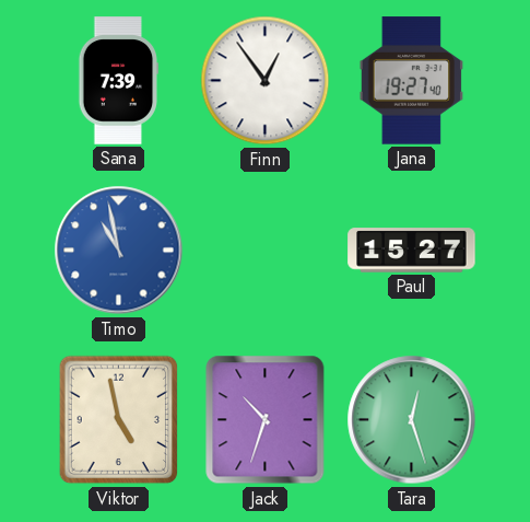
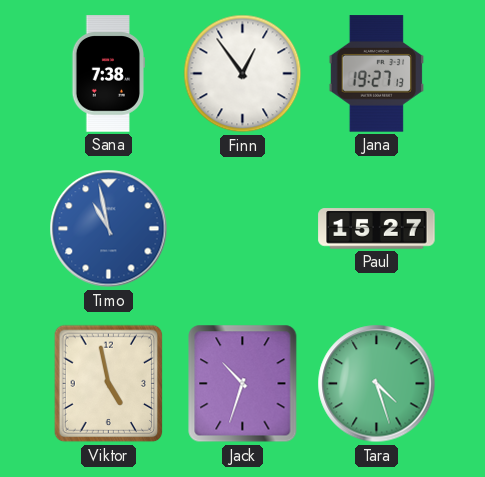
Sana: 7:39 -> 7:38
Jana: 19:27:40 -> 19:27:13
Tara: 12:27 -> 4:27
